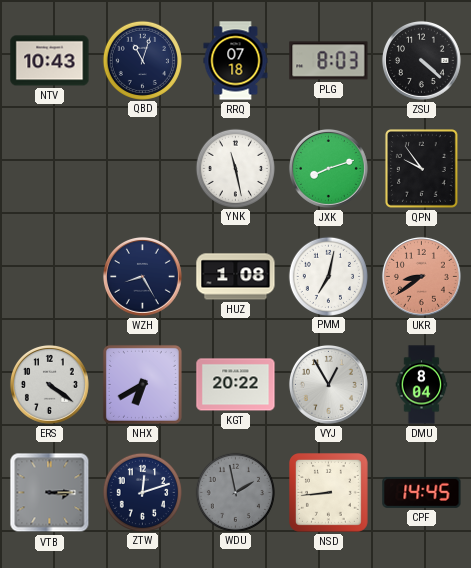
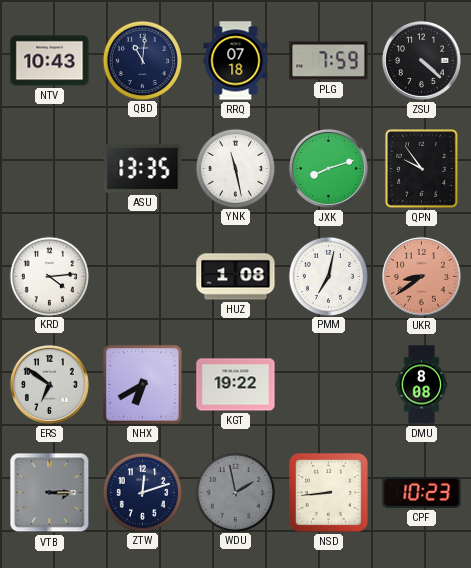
QBD: 11:03 -> 11:01
PLG: 8:03 -> 7:59
ASU: none -> 13:35
KRD: none -> 4:14
WZH: 8:25 -> none
ERS: 4:21 -> 6:51
KGT: 20:22 -> 19:22
VYJ: 12:55 -> none
DMU: 8:04 -> 8:08
CPF: 14:45 -> 10:23
